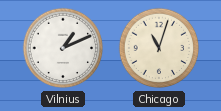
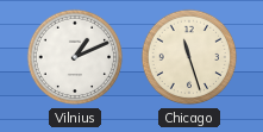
Chicago: 11:03 -> 11:27
